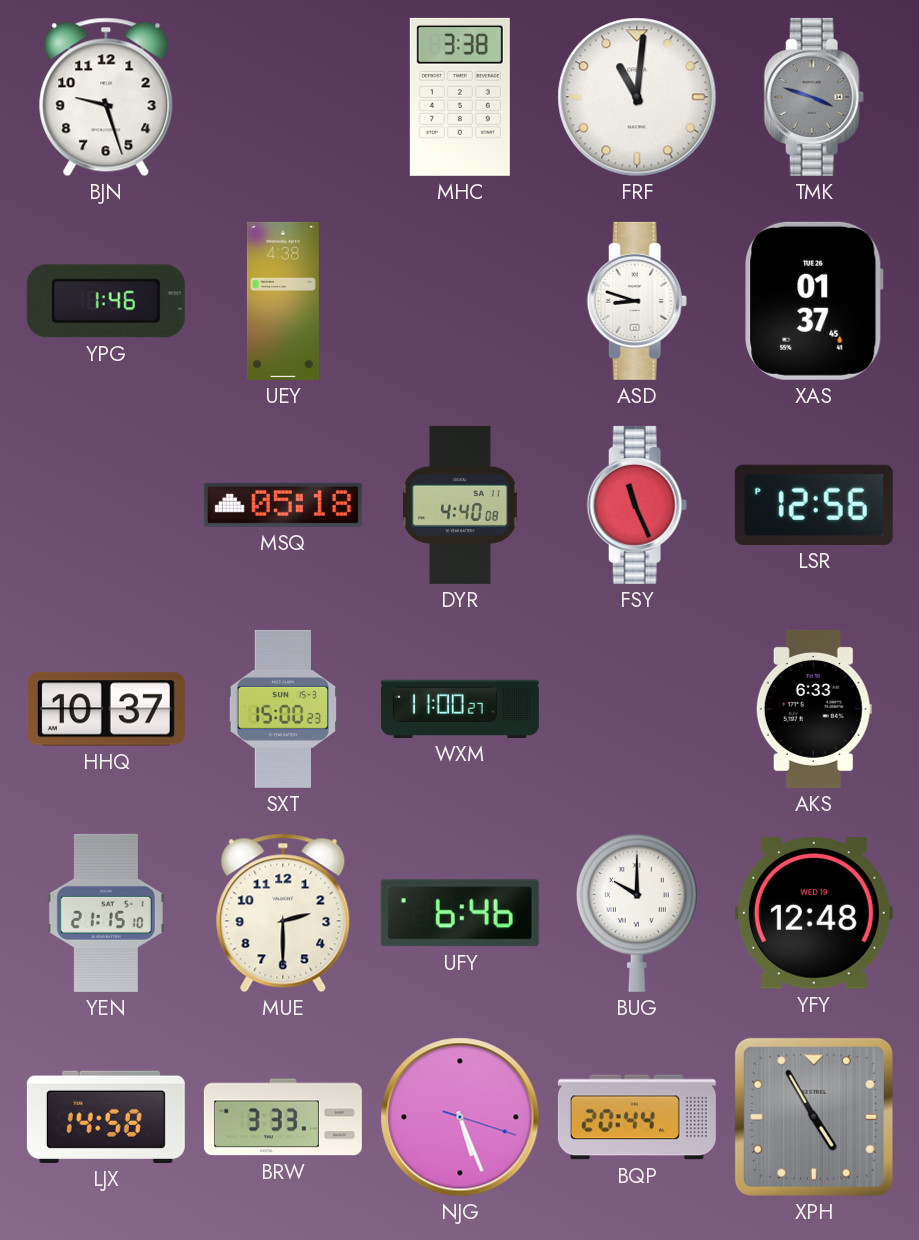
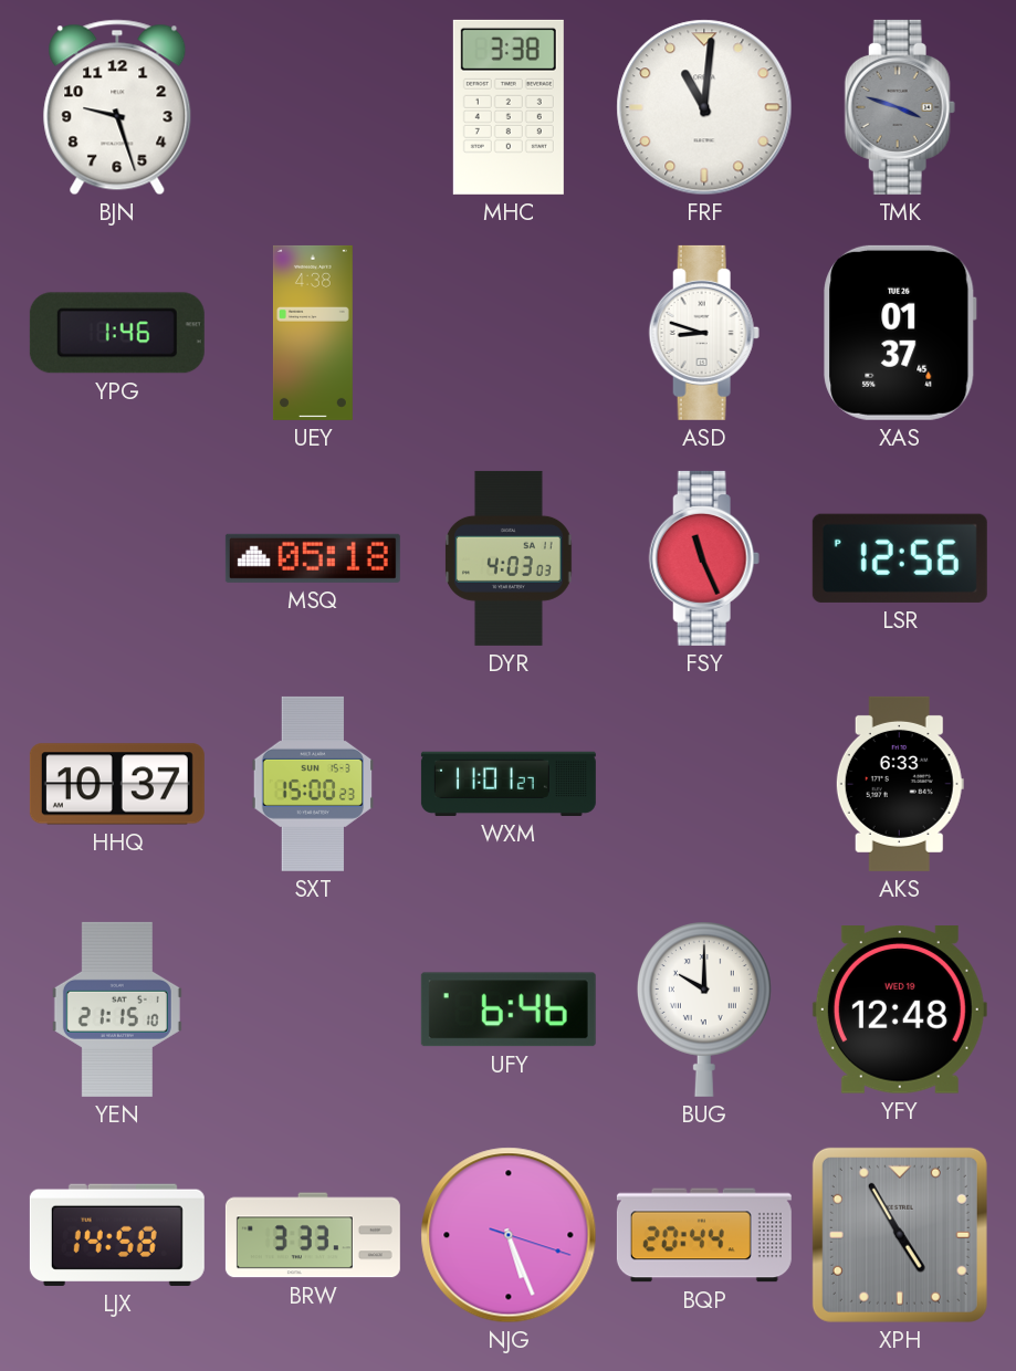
DYR: 4:40 -> 4:03
WXM: 11:00 -> 11:01
MUE: 2:30 -> none
